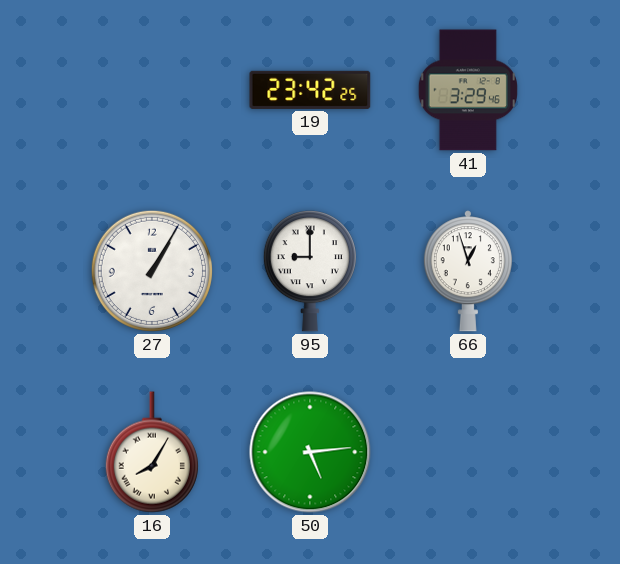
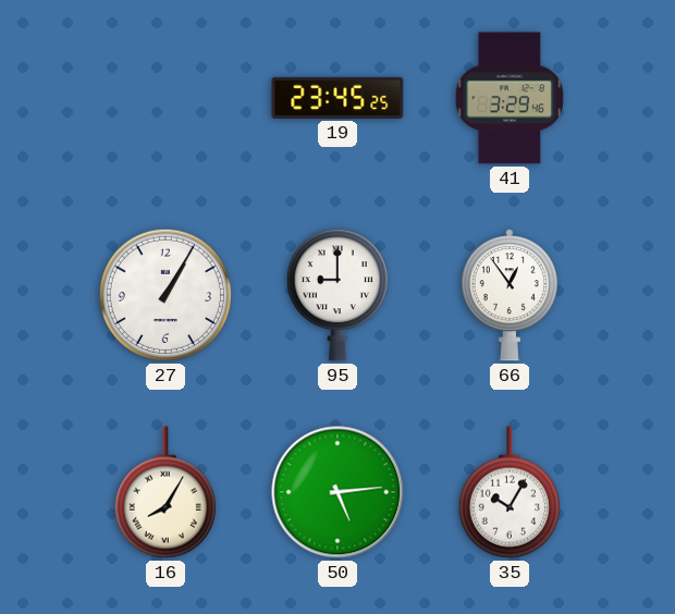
19: 23:42 -> 23:45
66: 12:57 -> 12:54
35: none -> 10:05
